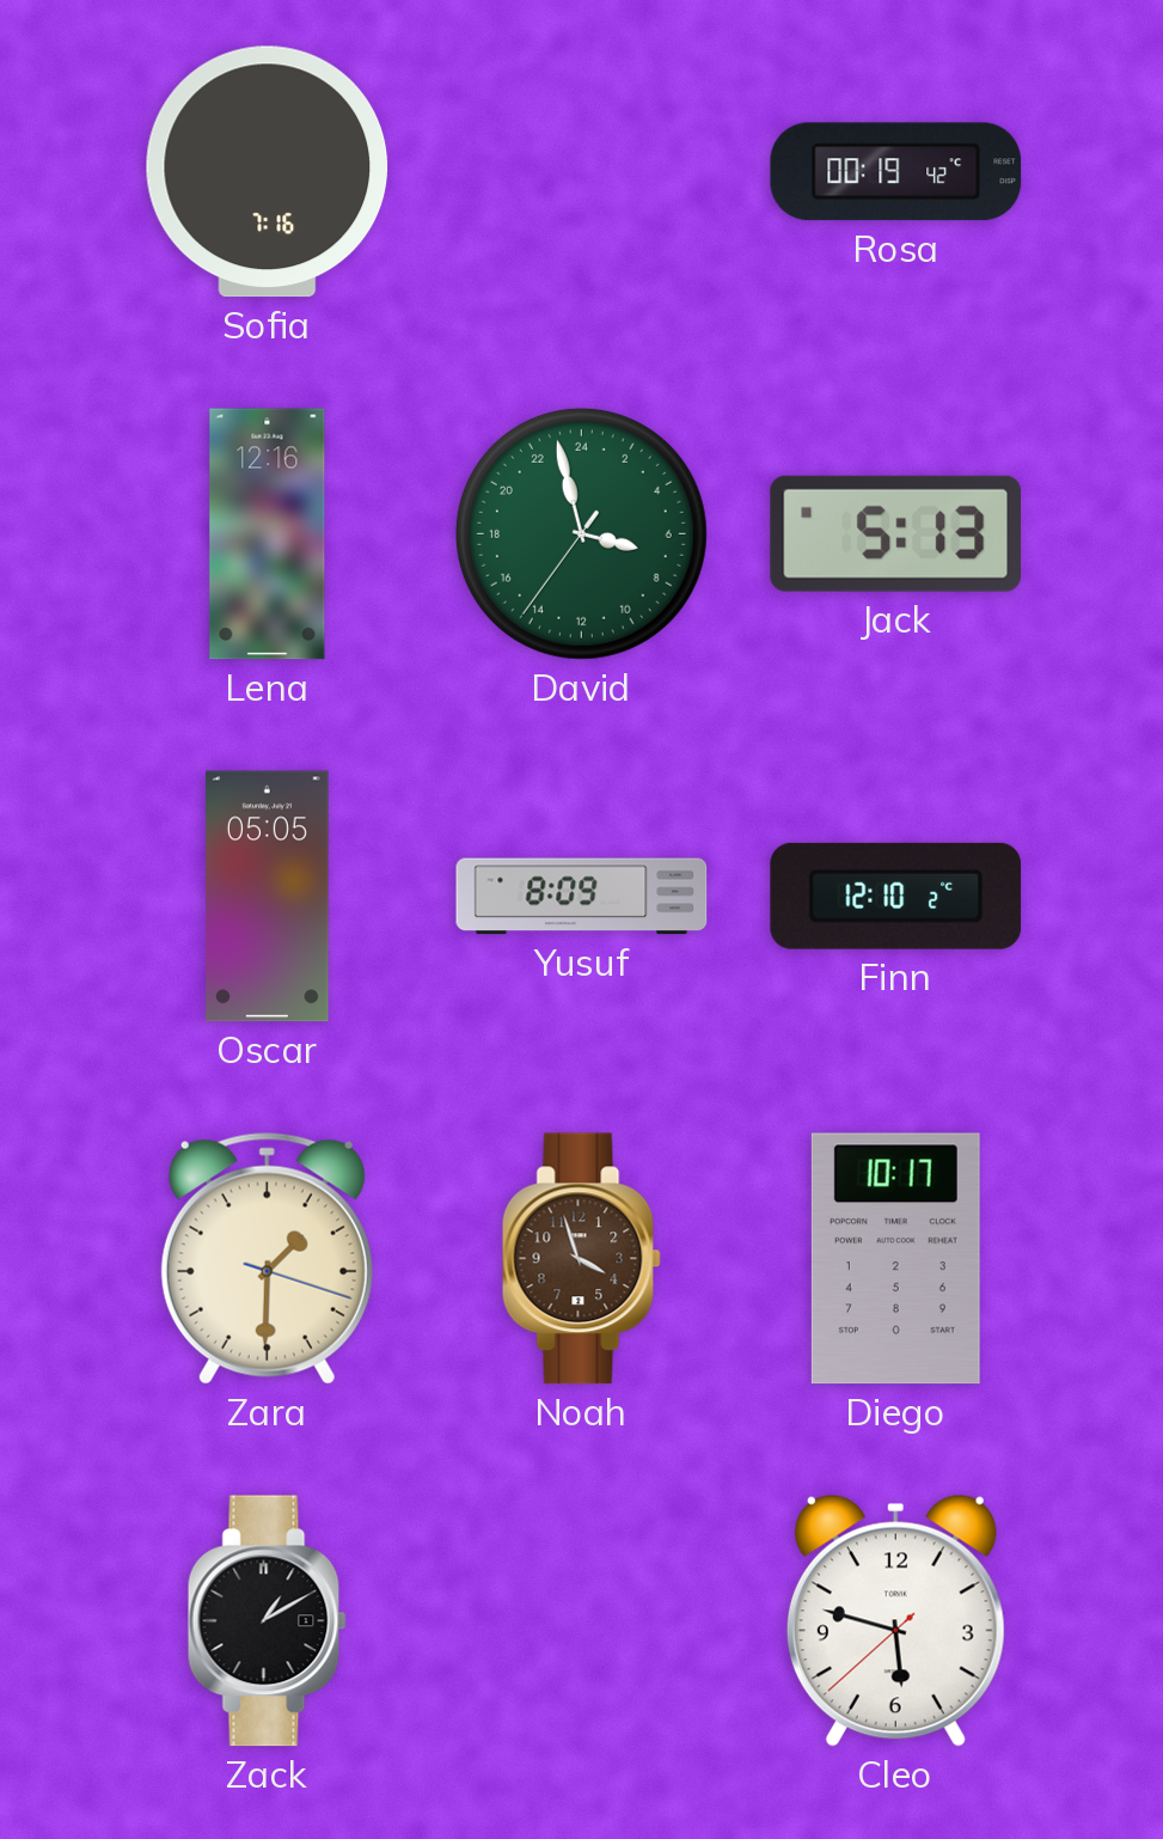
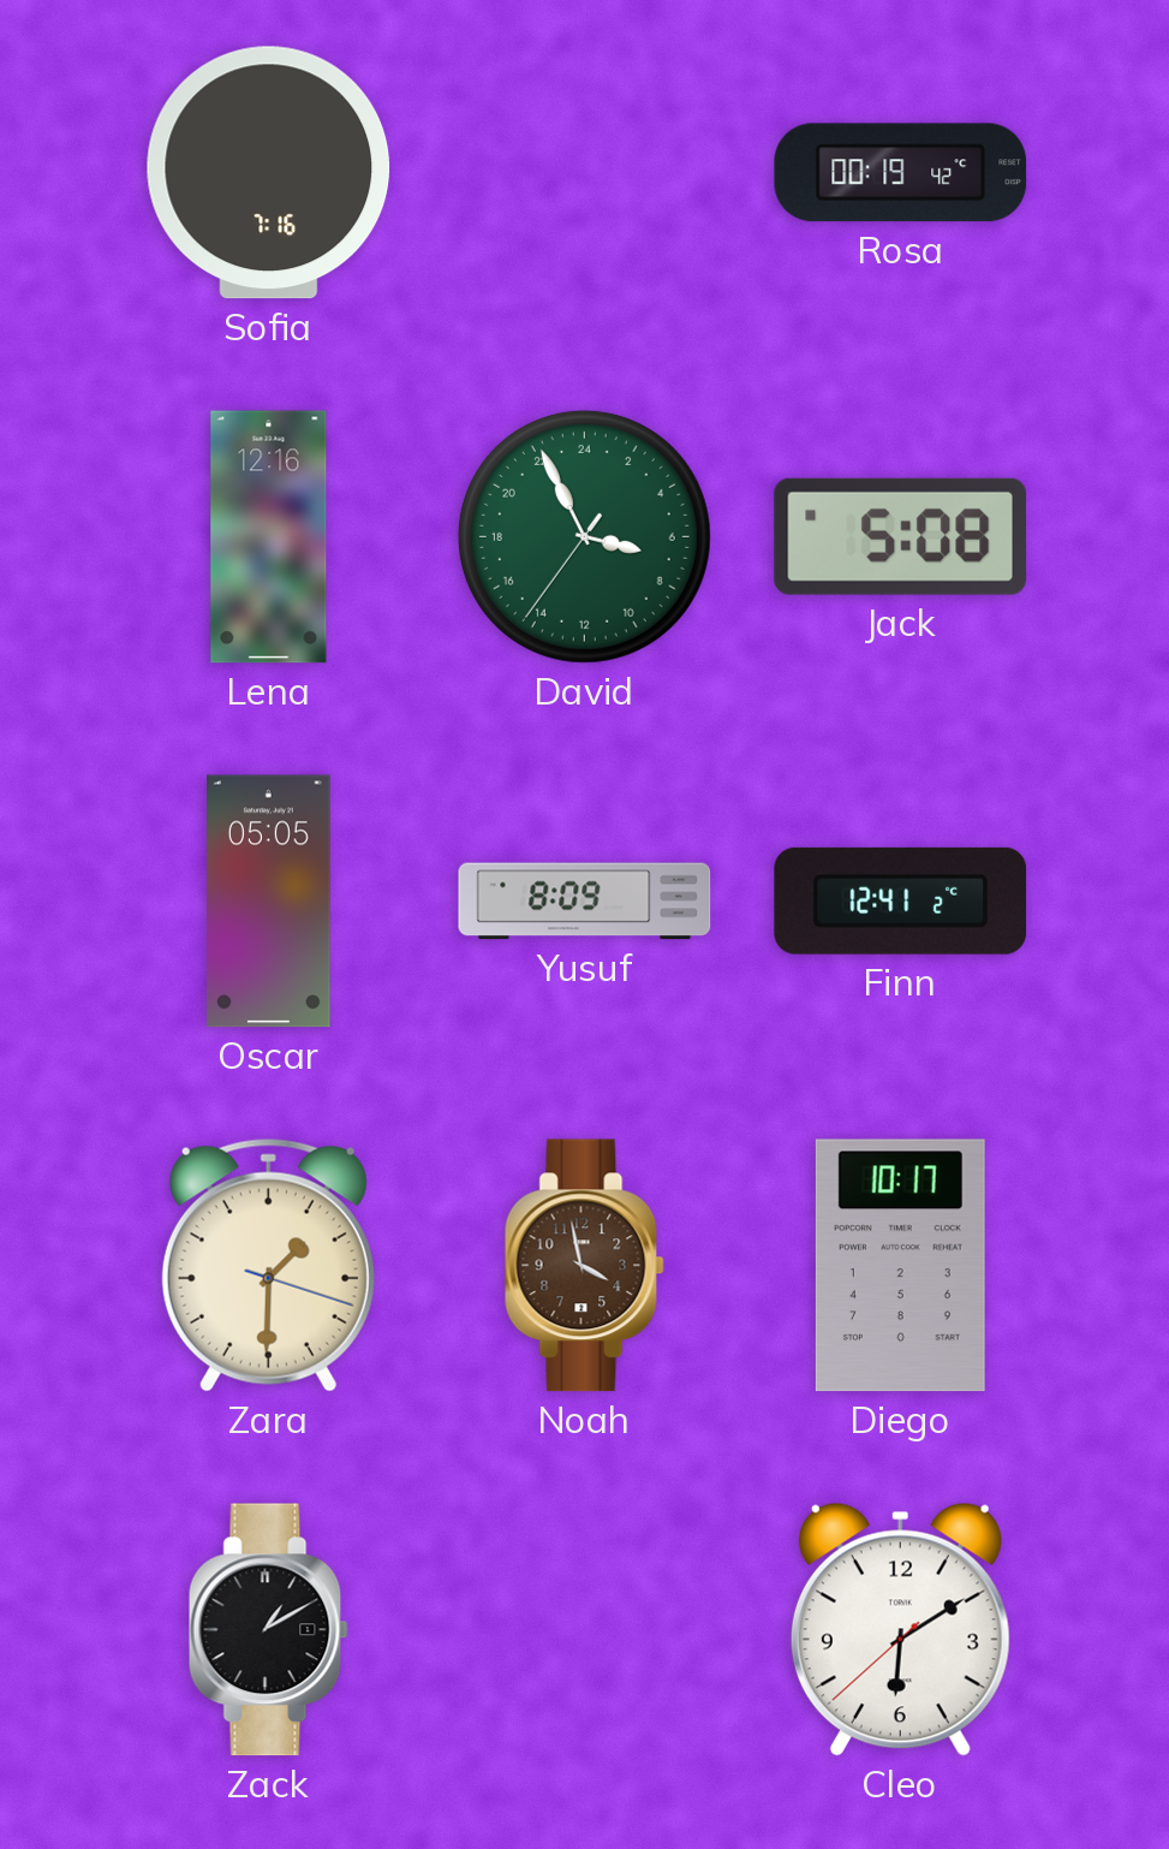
David: 6:57 -> 6:55
Jack: 5:13 -> 5:08
Finn: 12:10 -> 12:41
Noah: 3:57 -> 3:58
Cleo: 5:47 -> 6:09
